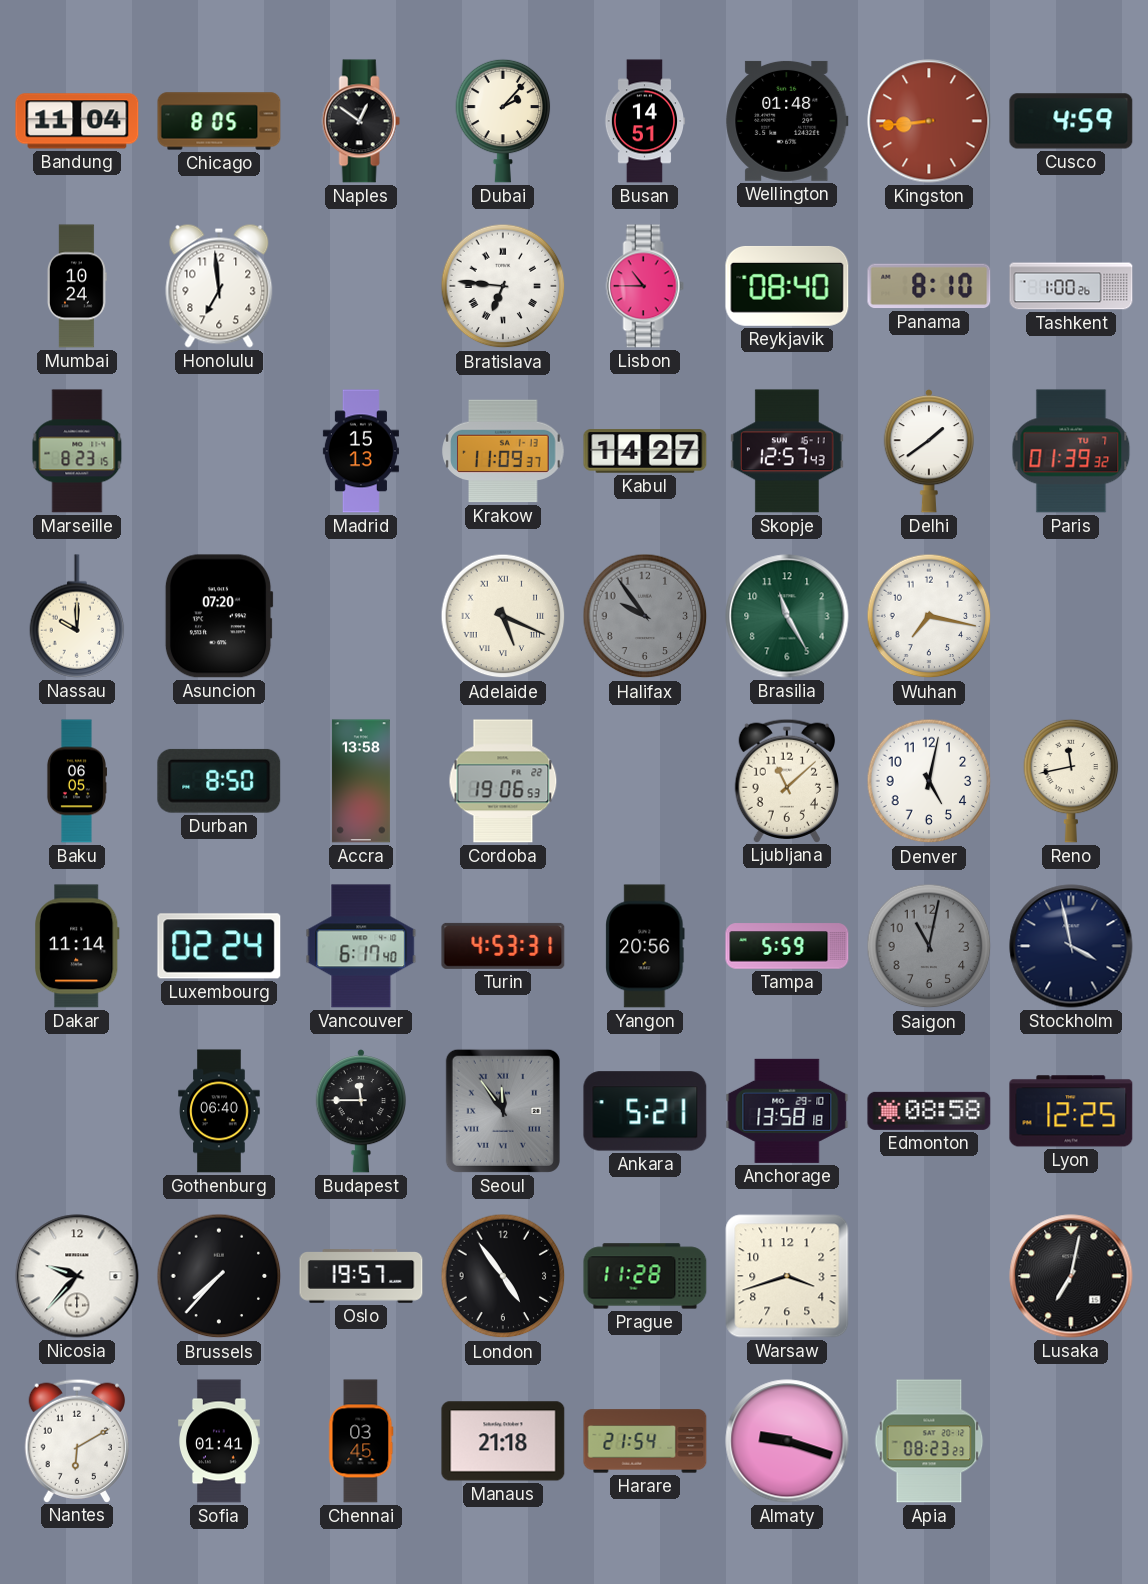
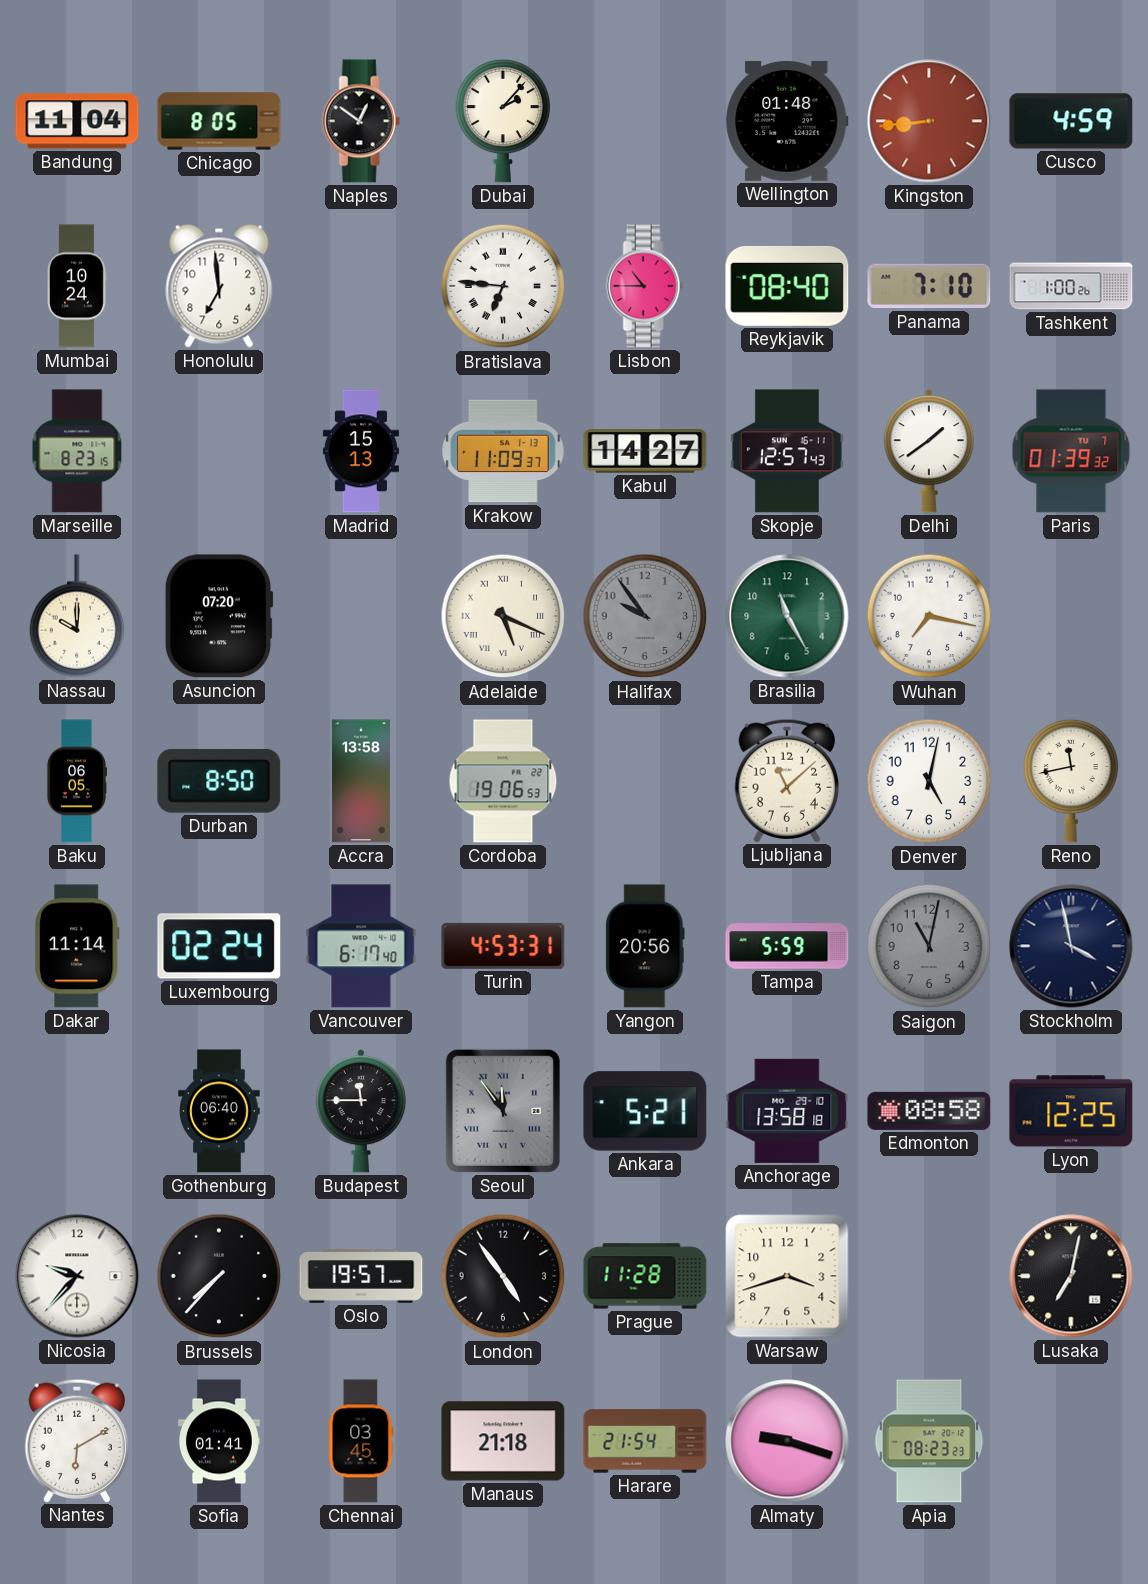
Busan: 14:51 -> none
Panama: 8:10 -> 7:10
